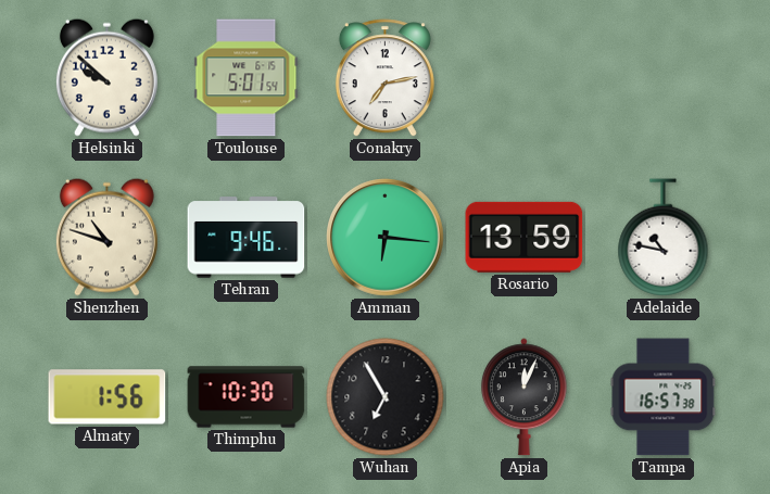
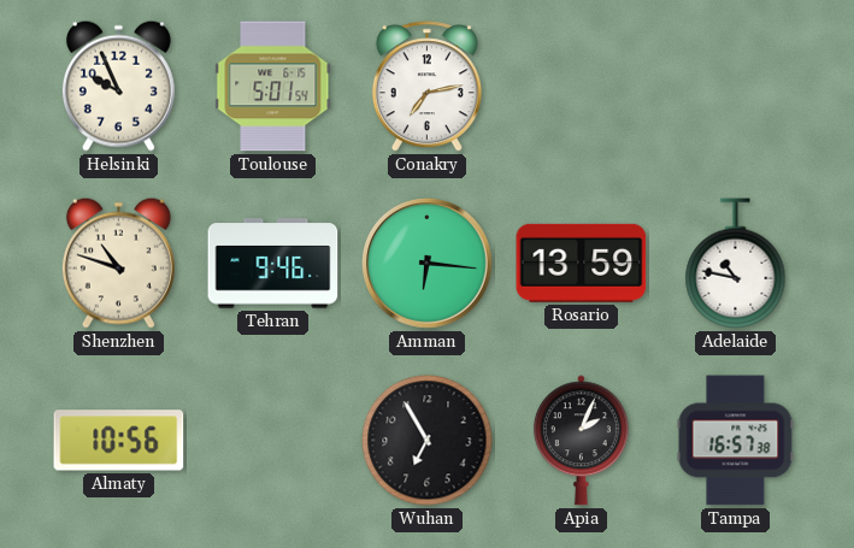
Helsinki: 9:52 -> 9:56
Almaty: 1:56 -> 10:56
Thimphu: 10:30 -> none
Apia: 12:04 -> 2:04
